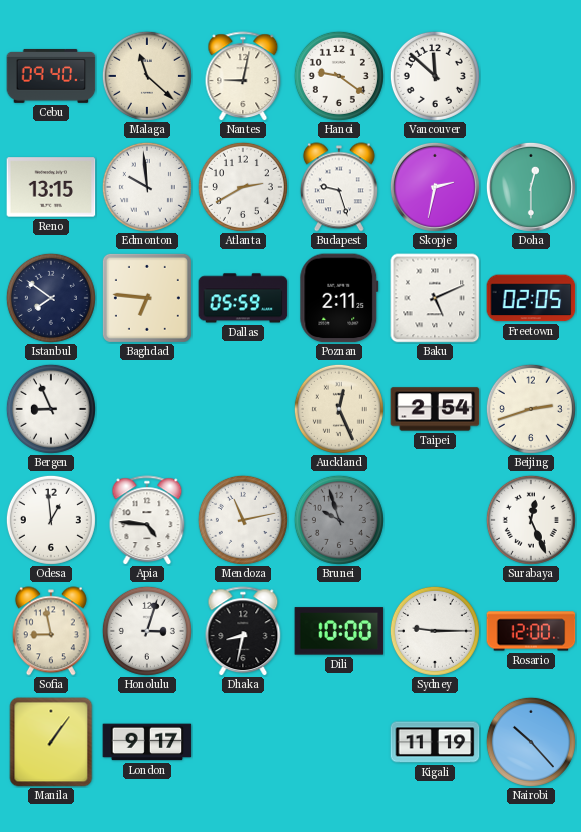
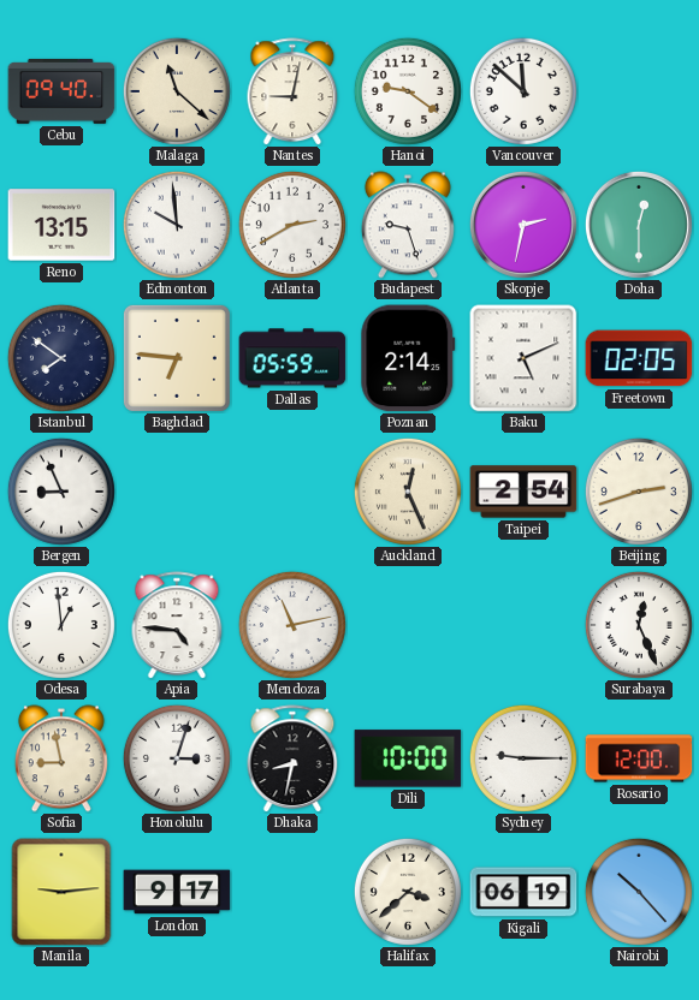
Poznan: 2:11 -> 2:14
Brunei: 9:57 -> none
Manila: 1:06 -> 9:14
Halifax: none -> 3:38
Kigali: 11:19 -> 06:19
